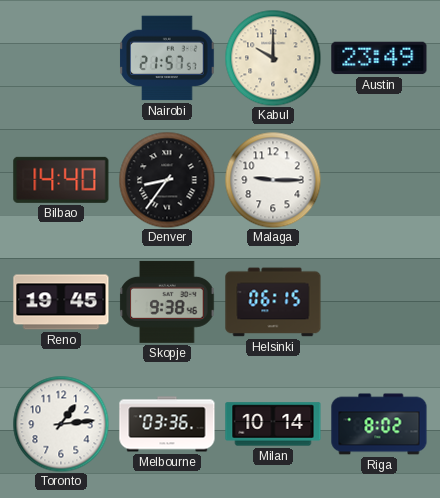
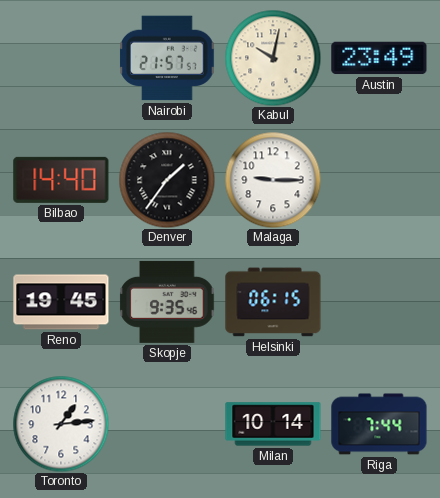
Kabul: 10:00 -> 10:02
Denver: 8:36 -> 1:36
Skopje: 9:38 -> 9:35
Melbourne: 03:36 -> none
Riga: 8:02 -> 7:44
